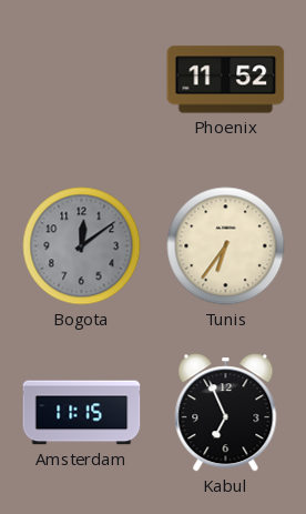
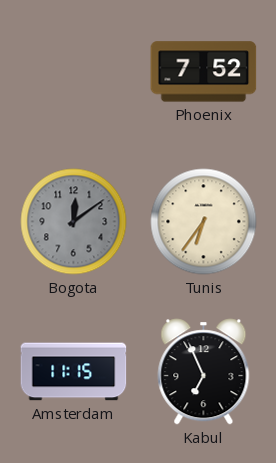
Phoenix: 11:52 -> 7:52
